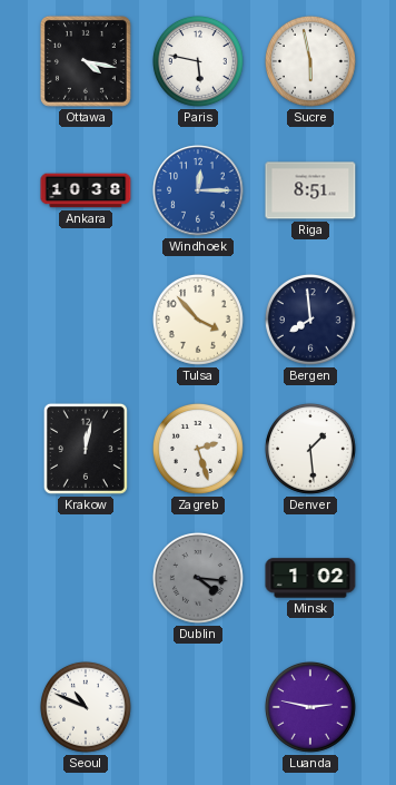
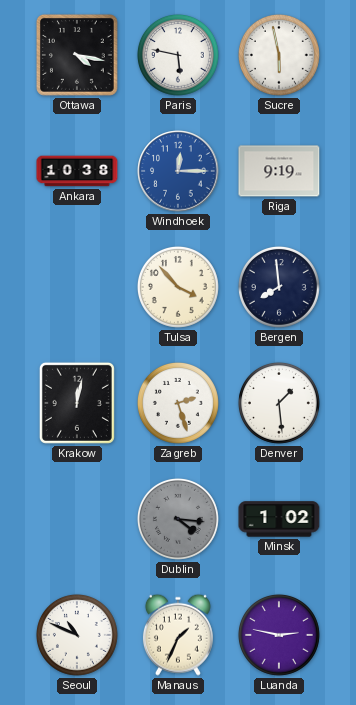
Riga: 8:51 -> 9:19
Manaus: none -> 1:34
